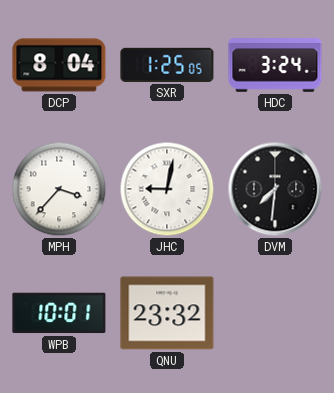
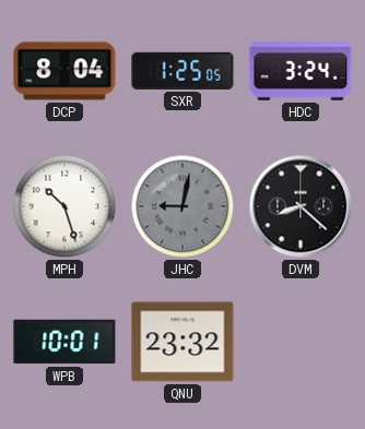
MPH: 3:37 -> 10:27
JHC dial: white -> grey
DVM: 7:31 -> 8:22
